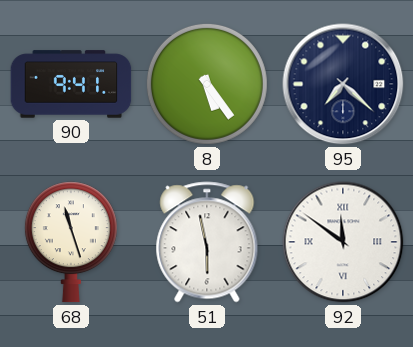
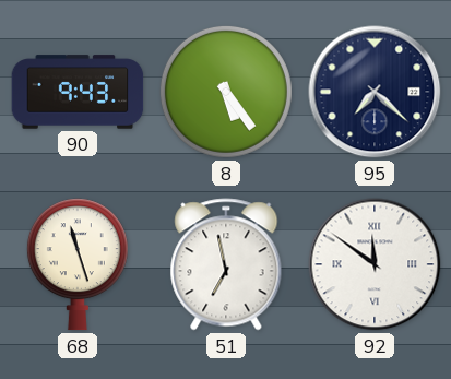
90: 9:41 -> 9:43
51: 5:58 -> 6:58
